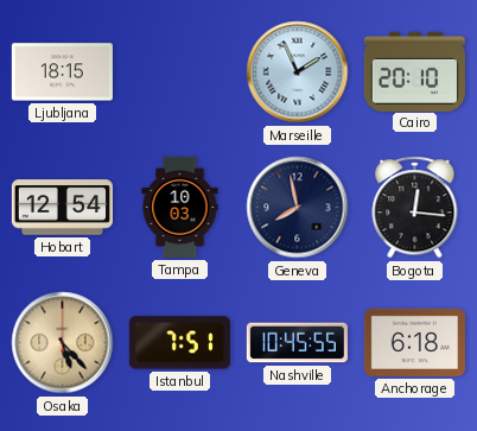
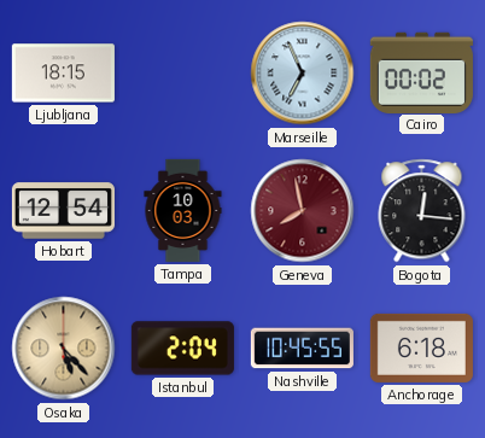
Marseille: 1:56 -> 6:56
Cairo: 20:10 -> 00:02
Geneva dial: navy -> burgundy
Istanbul: 7:51 -> 2:04
